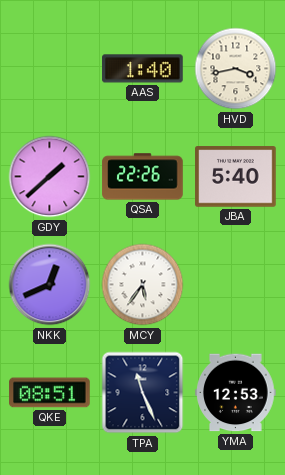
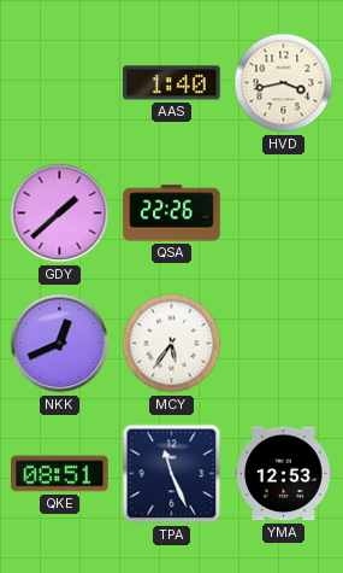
JBA: 5:40 -> none
